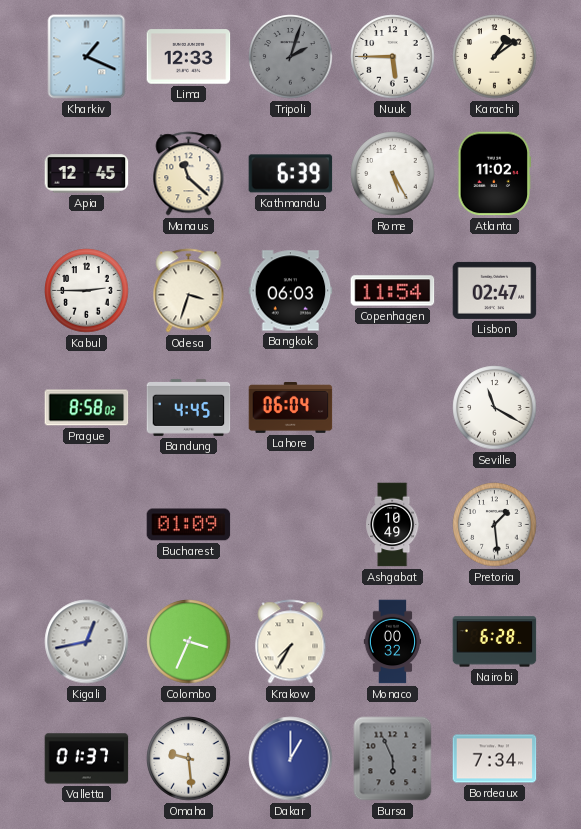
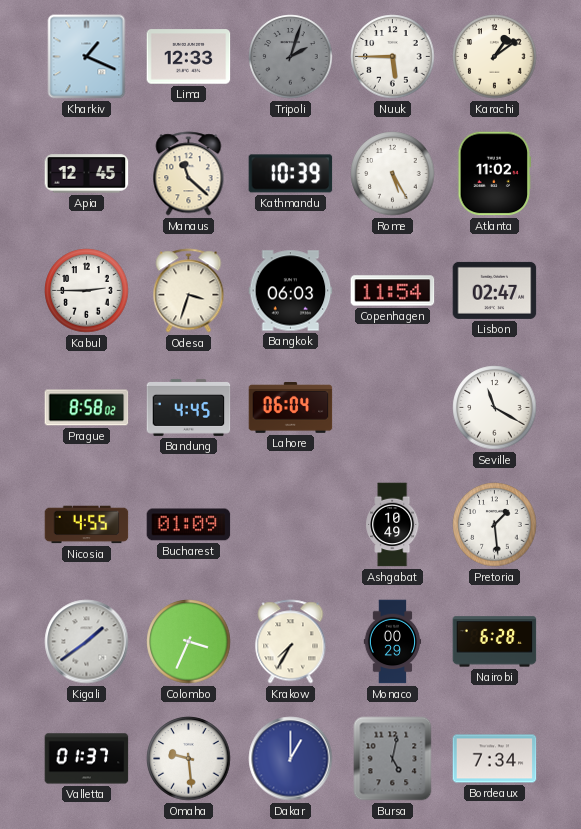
Kathmandu: 6:39 -> 10:39
Nicosia: none -> 4:55
Kigali: 12:43 -> 1:39
Monaco: 00:32 -> 00:29
Bursa: 5:56 -> 5:02
